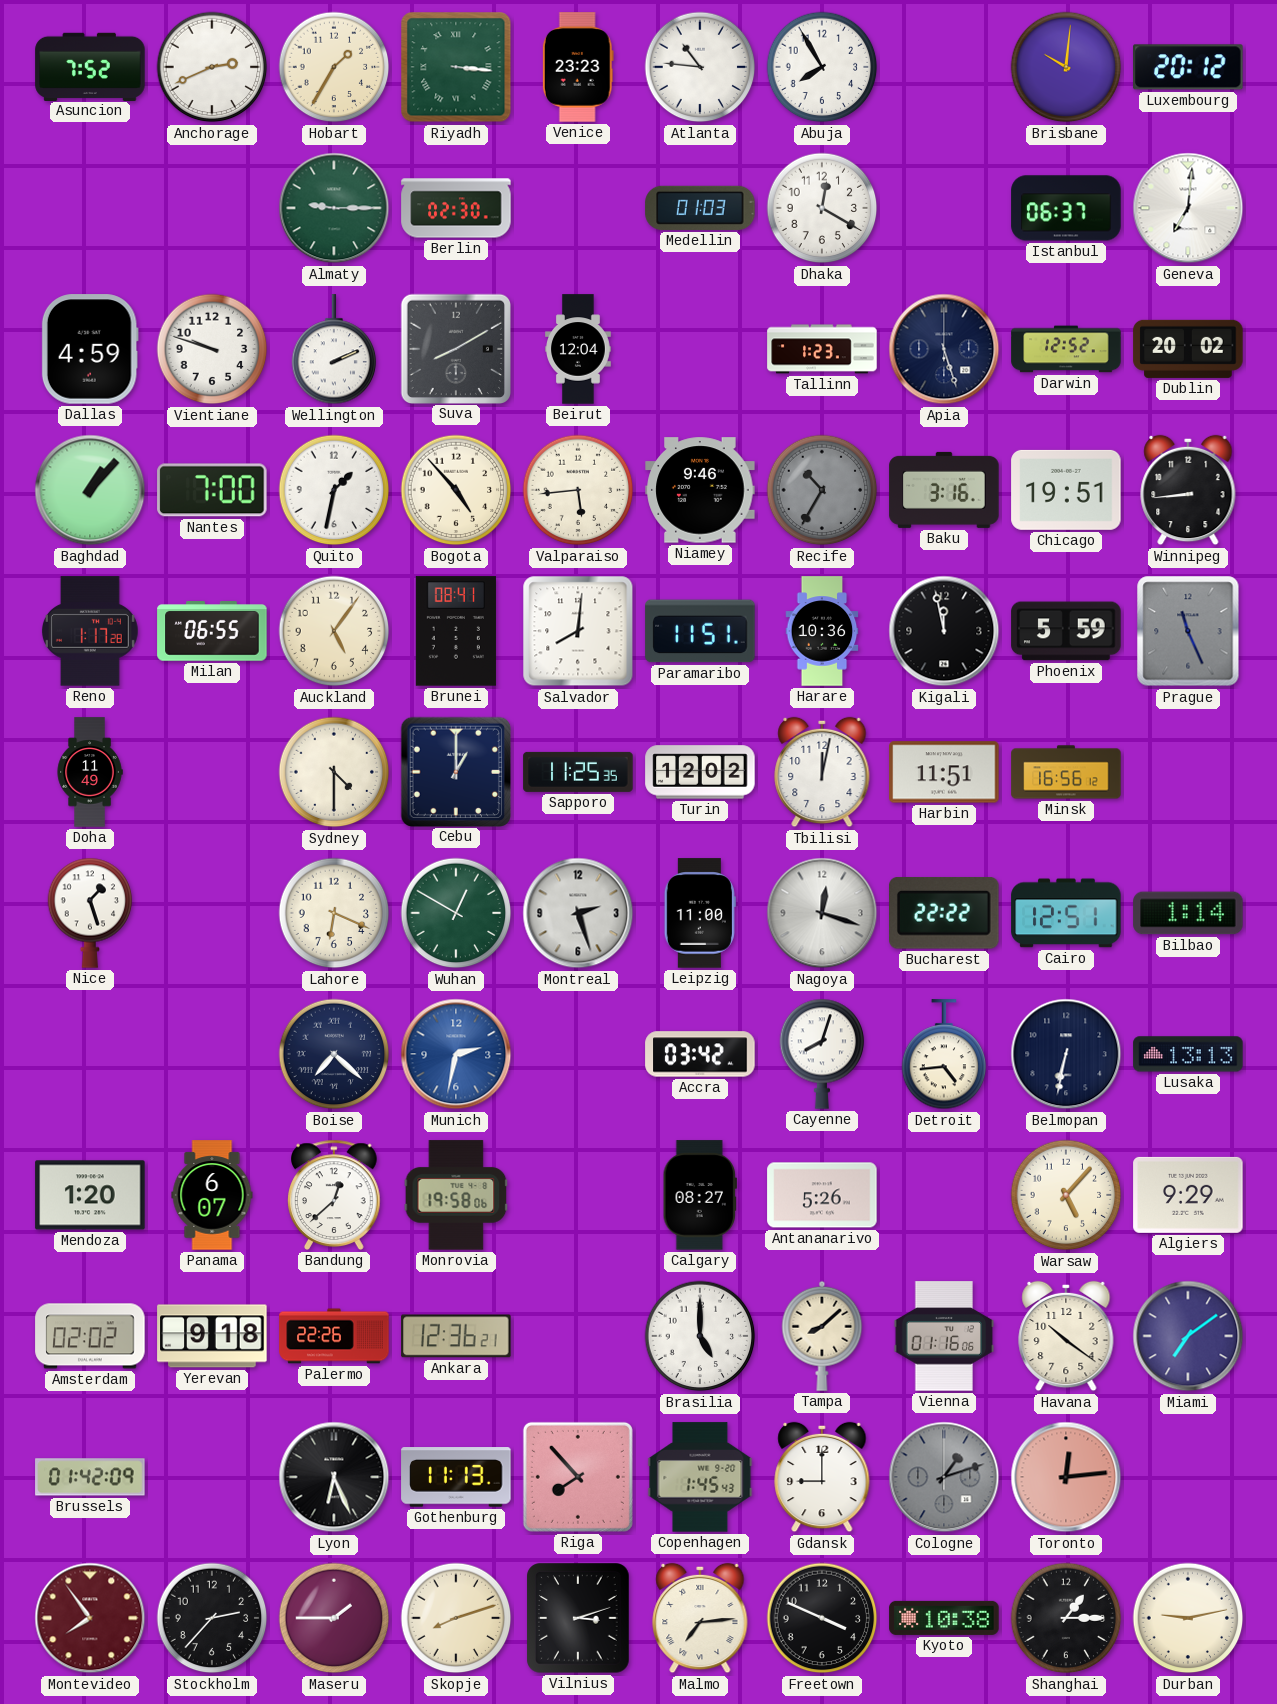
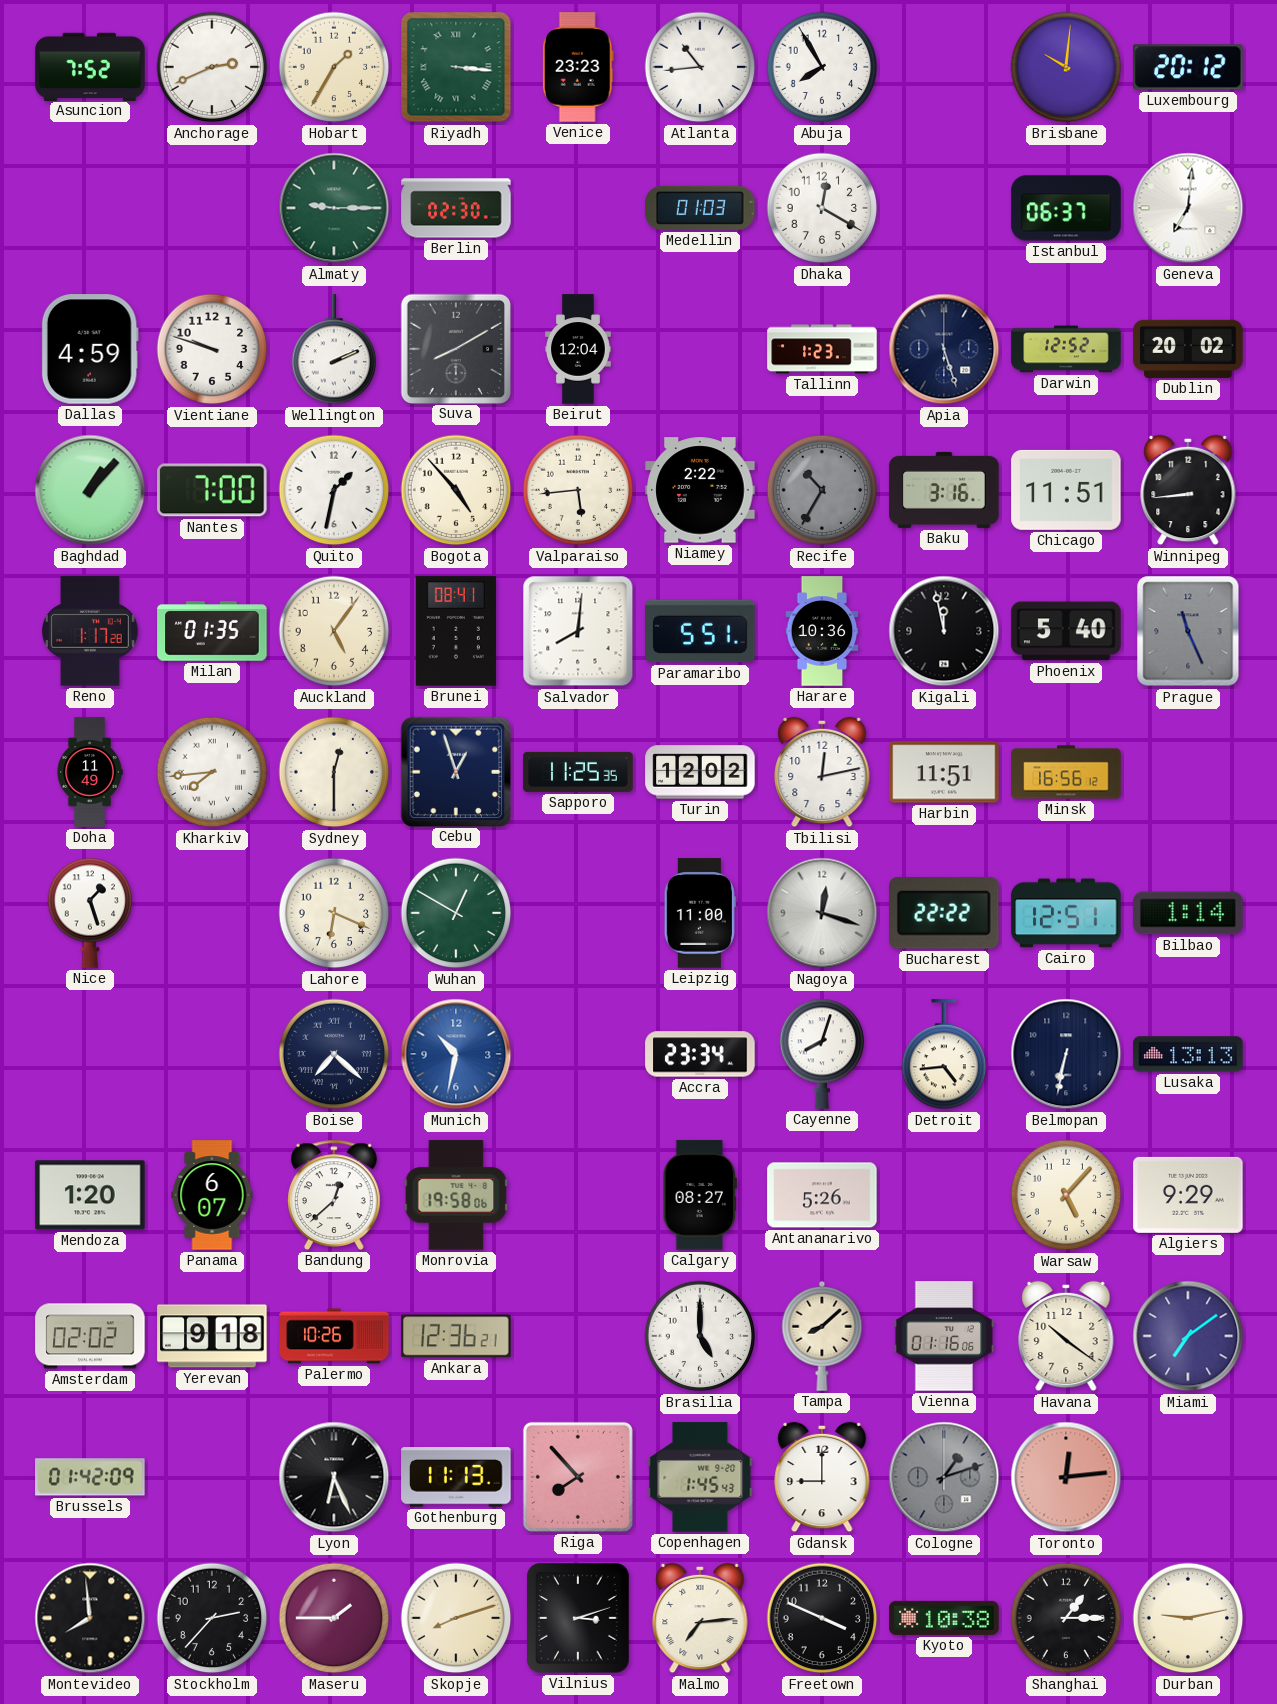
Atlanta: 10:46 -> 10:44
Niamey: 9:46 -> 2:22
Chicago: 19:51 -> 11:51
Milan: 06:55 -> 01:35
Paramaribo: 11:51 -> 5:51
Phoenix: 5:59 -> 5:40
Kharkiv: none -> 7:44
Sydney: 4:30 -> 12:30
Cebu: 1:00 -> 12:57
Tbilisi: 12:02 -> 12:13
Montreal: 2:27 -> none
Munich: 2:32 -> 10:32
Accra: 03:42 -> 23:34
Palermo: 22:26 -> 10:26
Montevideo: 7:54 -> 7:59
Montevideo dial: burgundy -> black
